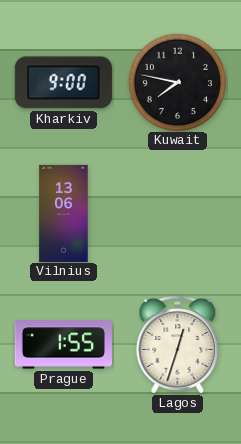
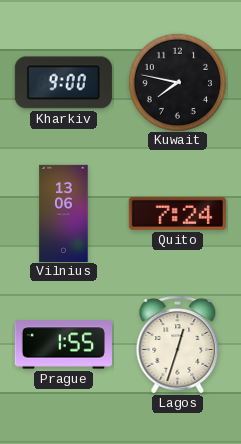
Quito: none -> 7:24
